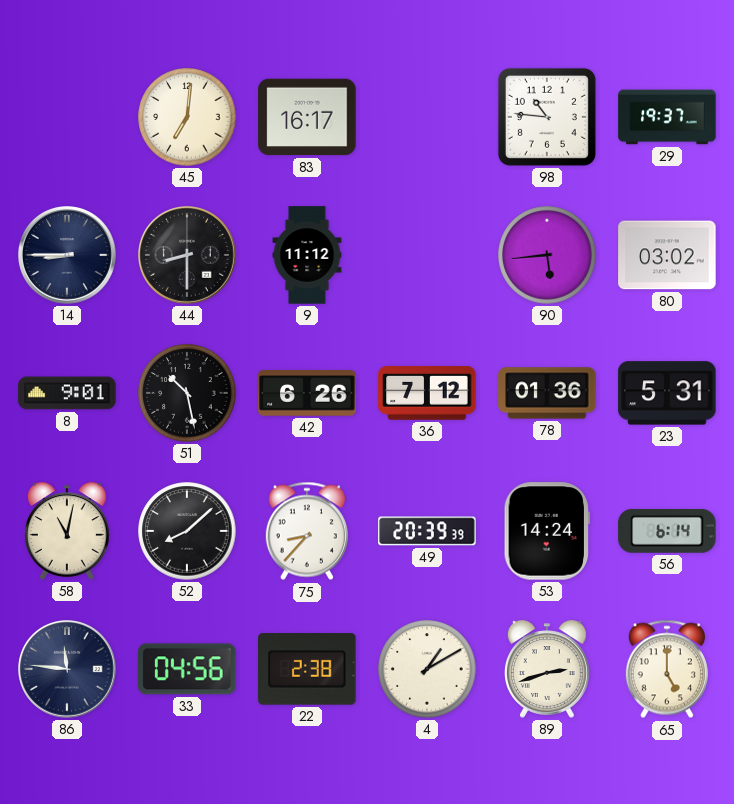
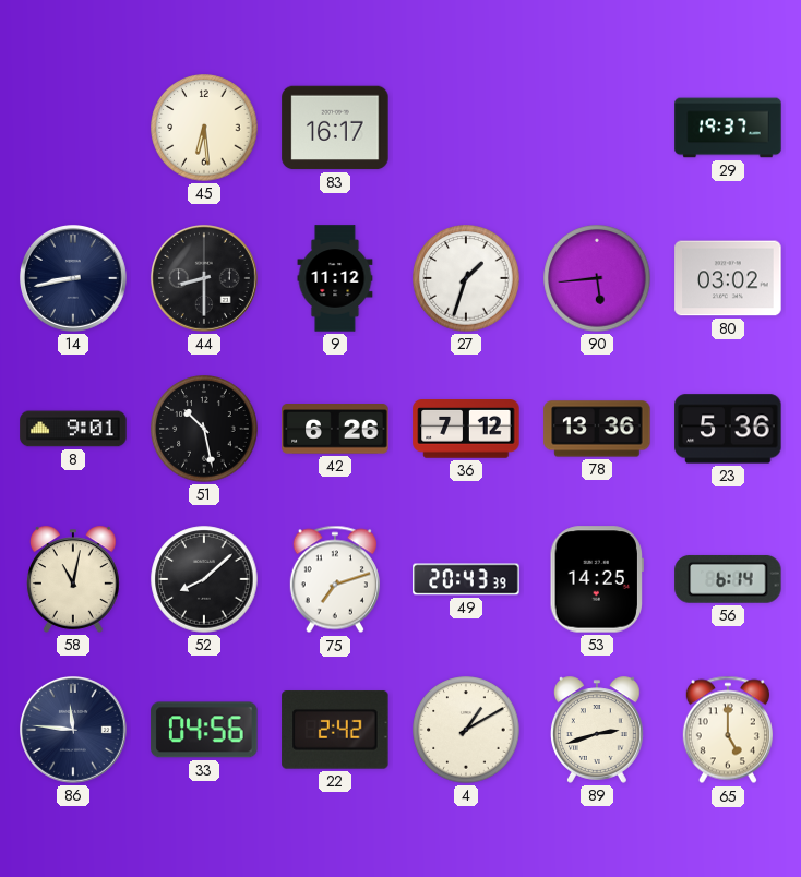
45: 7:01 -> 6:29
98: 10:46 -> none
14: 8:45 -> 8:43
27: none -> 1:33
78: 01:36 -> 13:36
23: 5:31 -> 5:36
75: 8:37 -> 7:12
49: 20:39 -> 20:43
53: 14:24 -> 14:25
22: 2:38 -> 2:42
